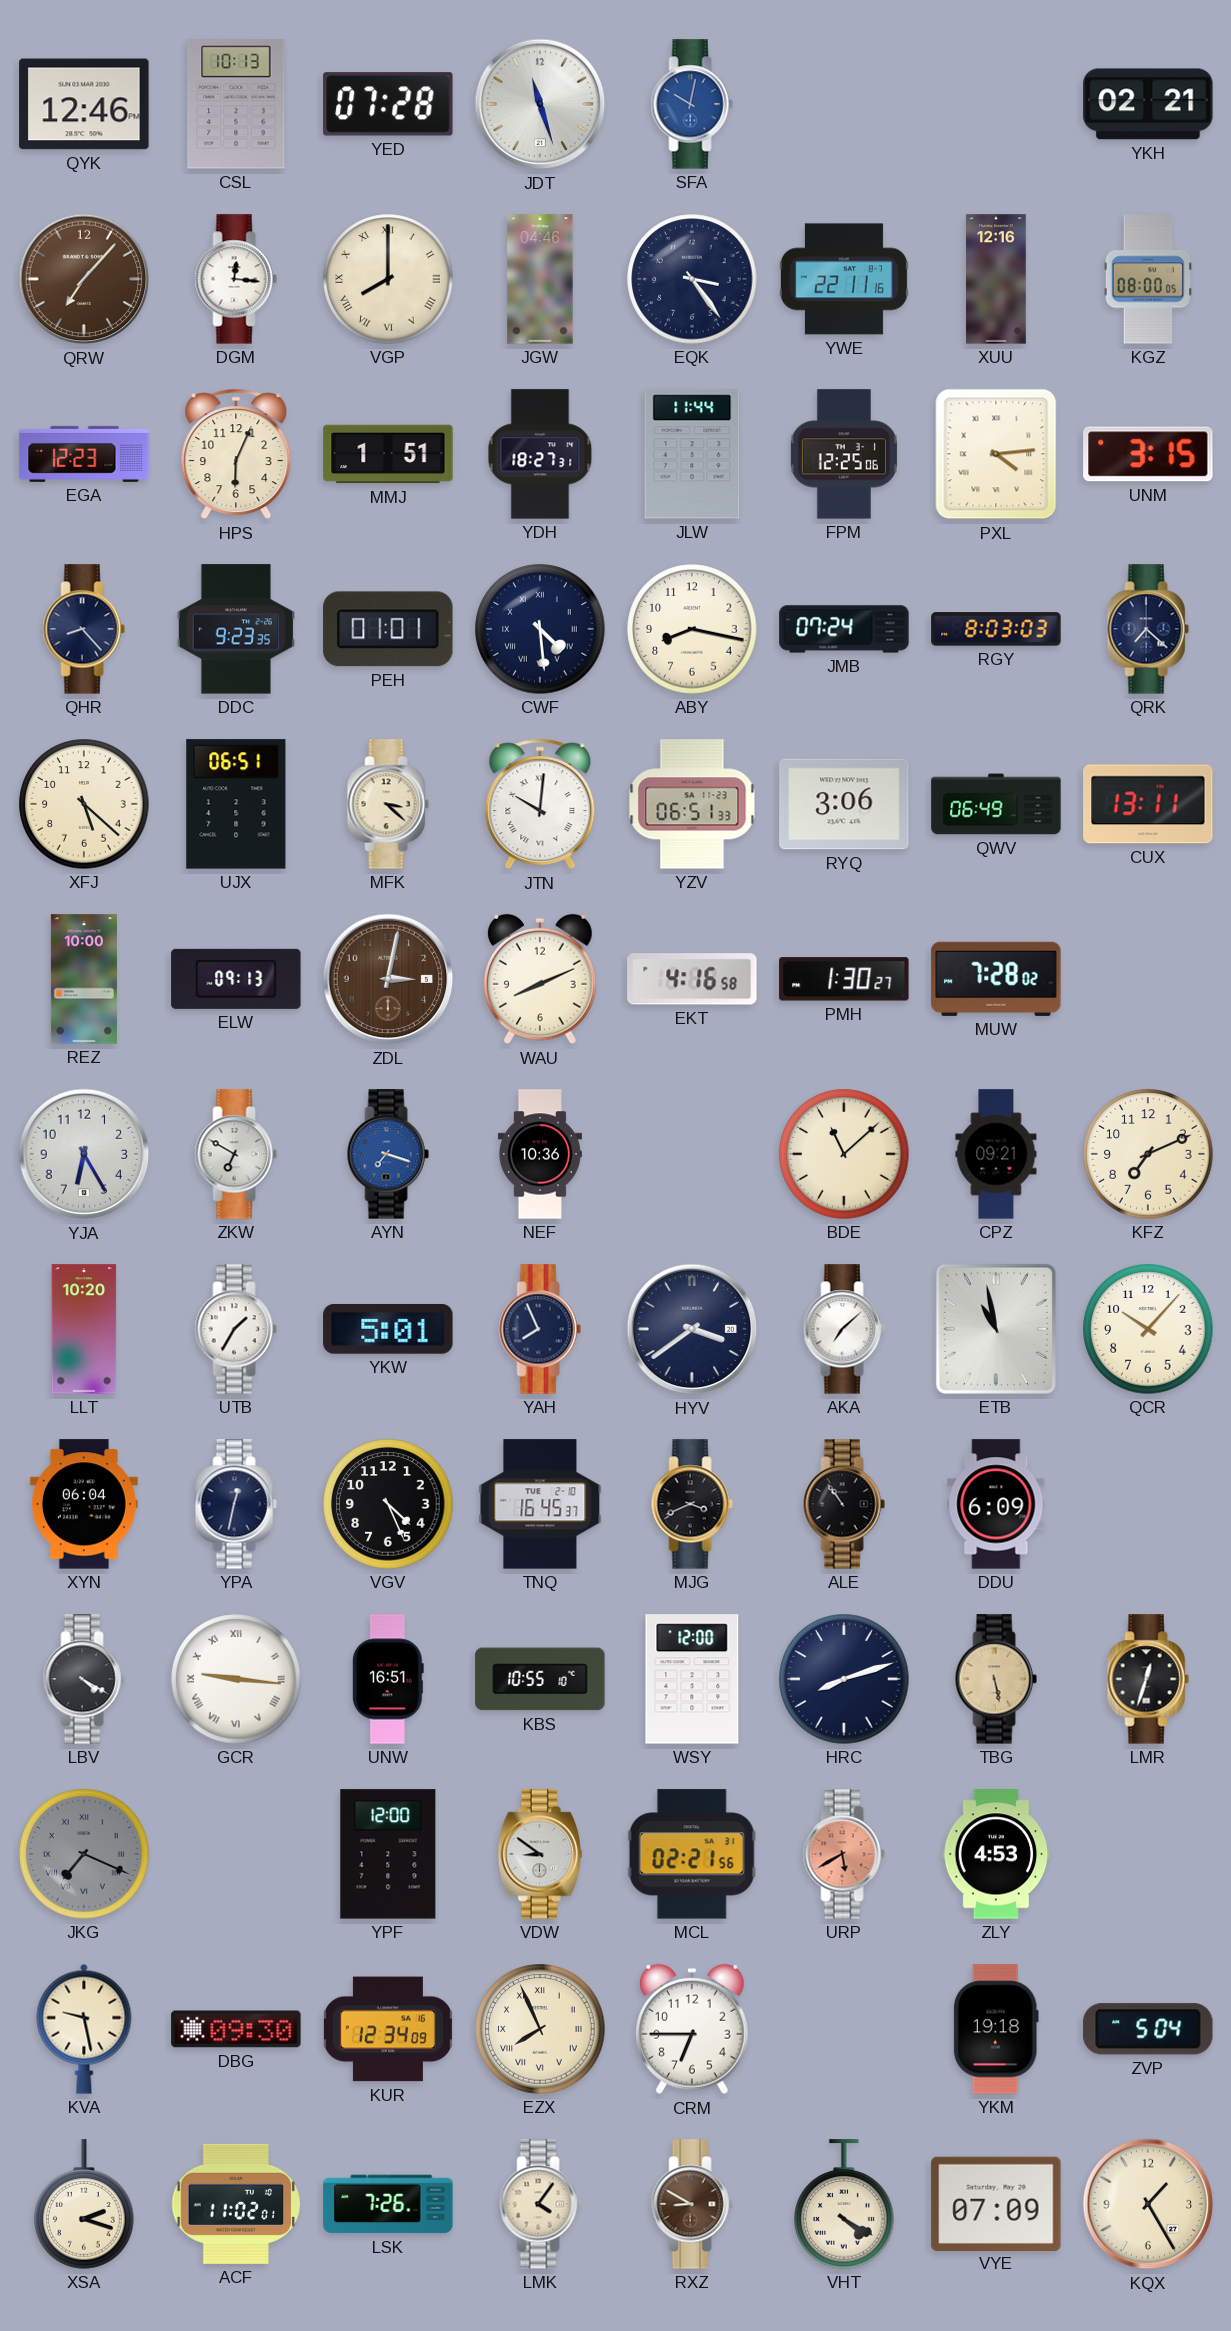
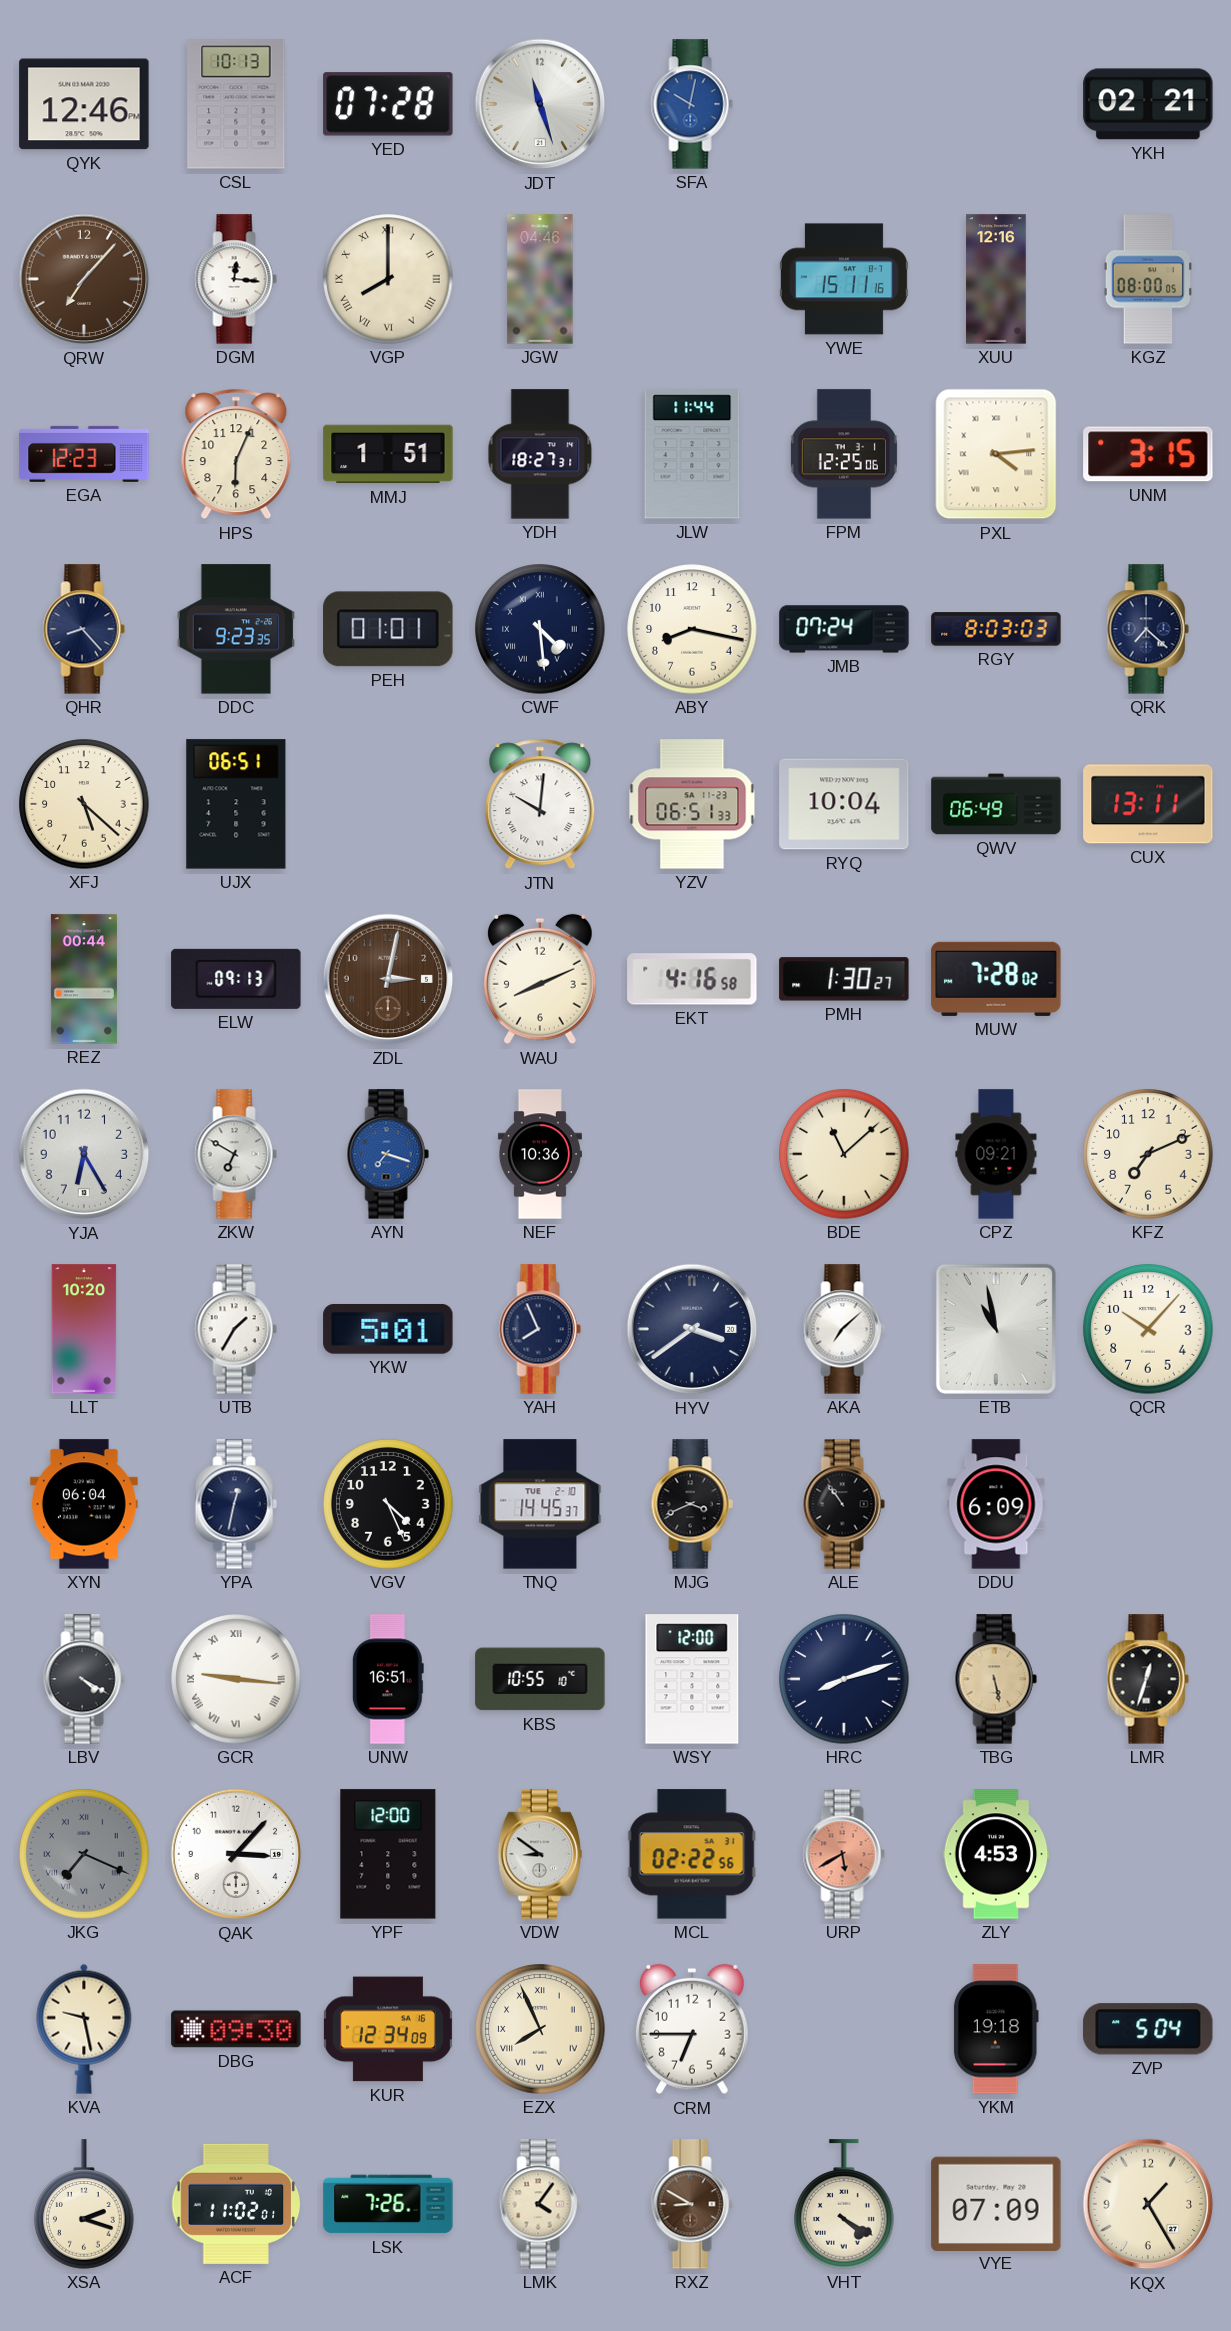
EQK: 3:24 -> none
YWE: 22:11 -> 15:11
MFK: 3:22 -> none
RYQ: 3:06 -> 10:04
REZ: 10:00 -> 00:44
TNQ: 16:45 -> 14:45
QAK: none -> 3:07
MCL: 02:21 -> 02:22
